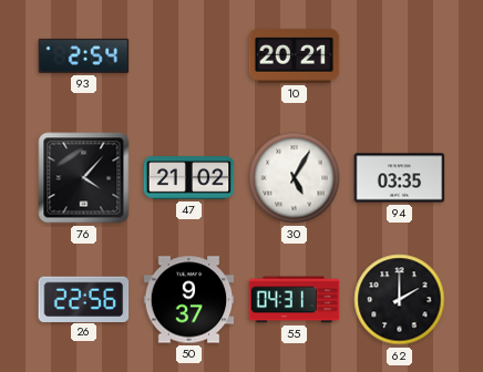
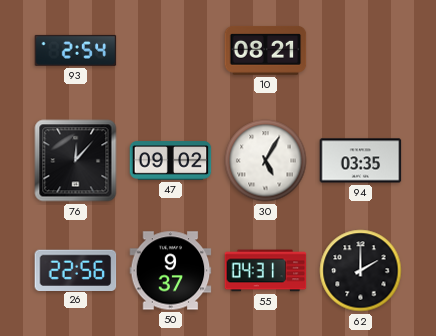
10: 20:21 -> 08:21
76: 4:07 -> 12:07
47: 21:02 -> 09:02
